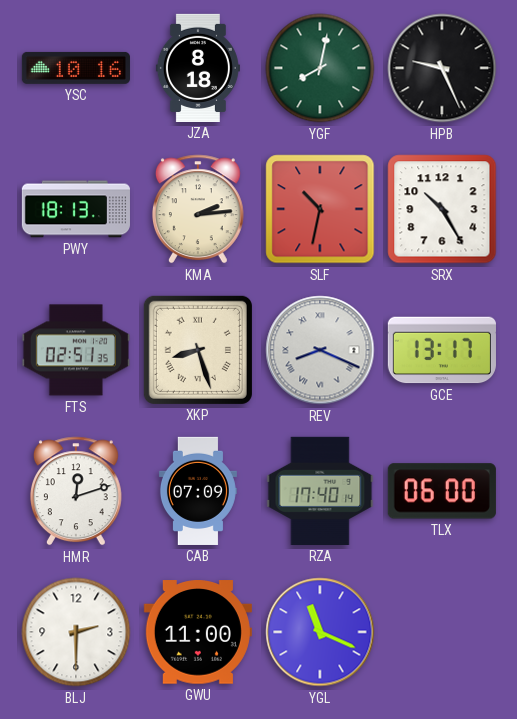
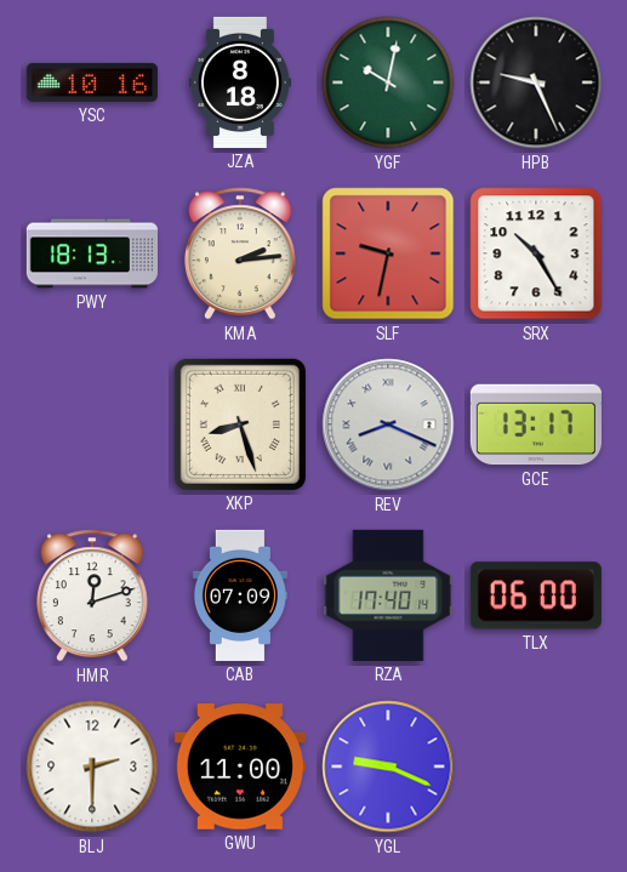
YGF: 8:02 -> 10:02
SLF: 10:32 -> 9:32
FTS: 02:51 -> none
YGL: 11:19 -> 9:19
